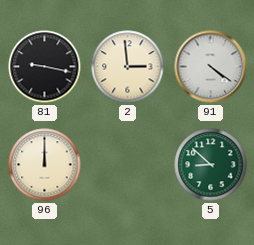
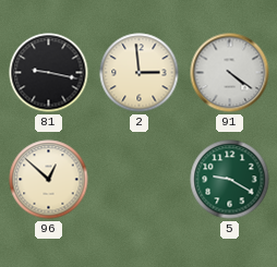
96: 12:00 -> 12:52
5: 8:52 -> 9:20
